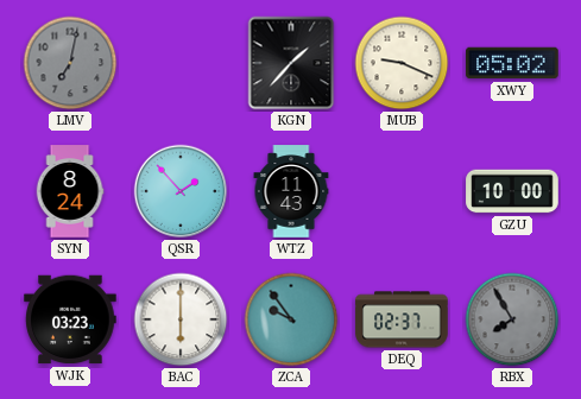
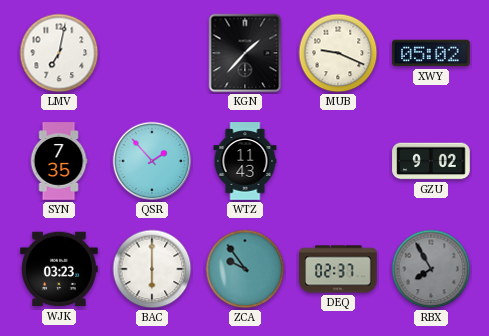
LMV dial: grey -> white
SYN: 8:24 -> 7:35
GZU: 10:00 -> 9:02
